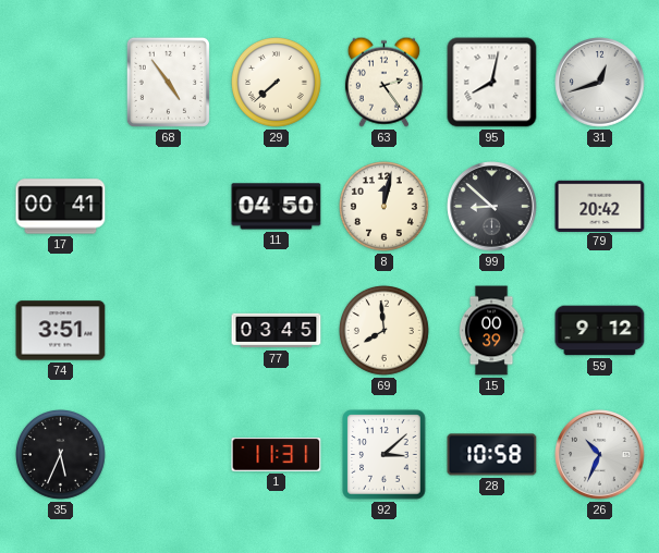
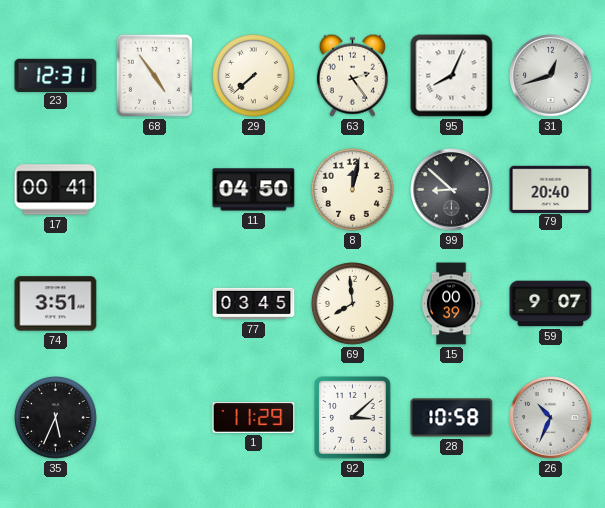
23: none -> 12:31
95: 8:02 -> 8:04
79: 20:42 -> 20:40
59: 9:12 -> 9:07
1: 11:31 -> 11:29
